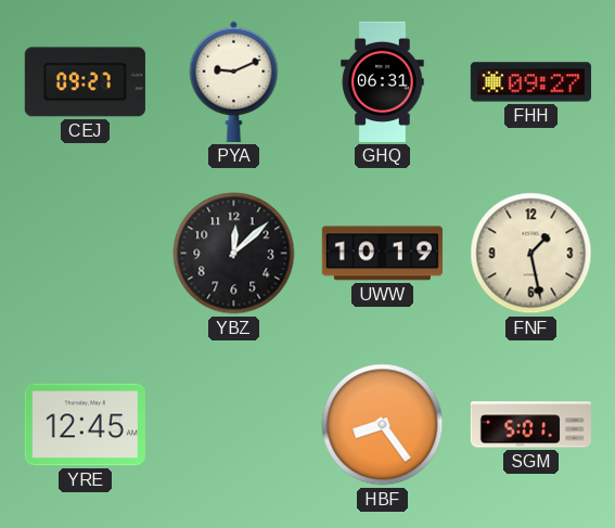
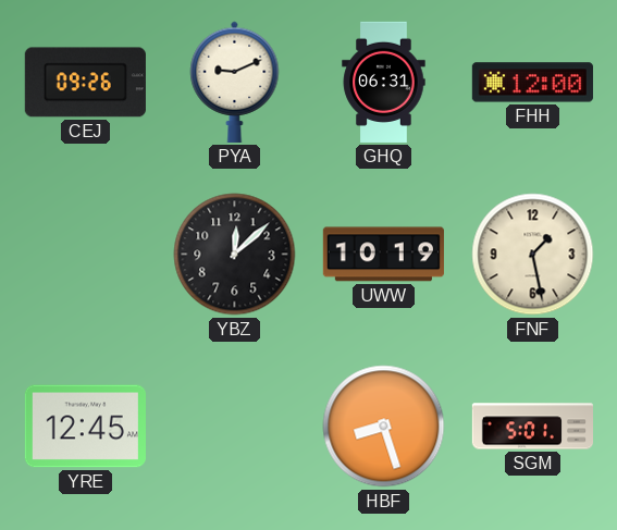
CEJ: 09:27 -> 09:26
FHH: 09:27 -> 12:00
HBF: 8:24 -> 8:27
